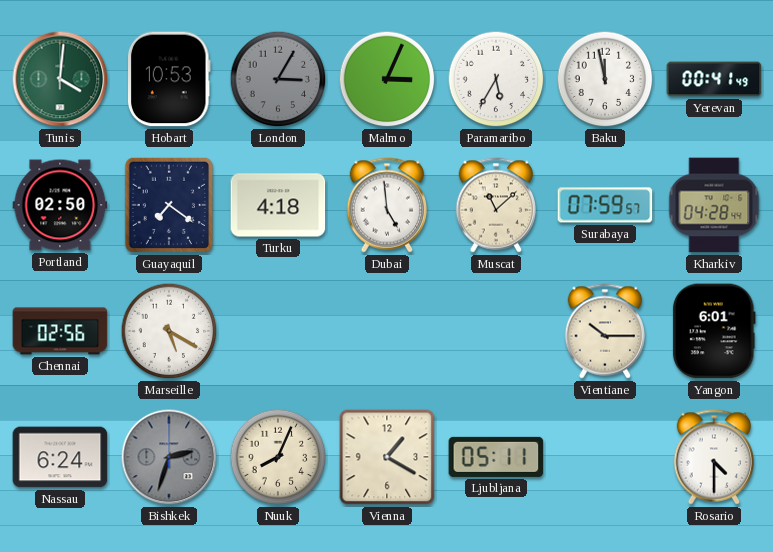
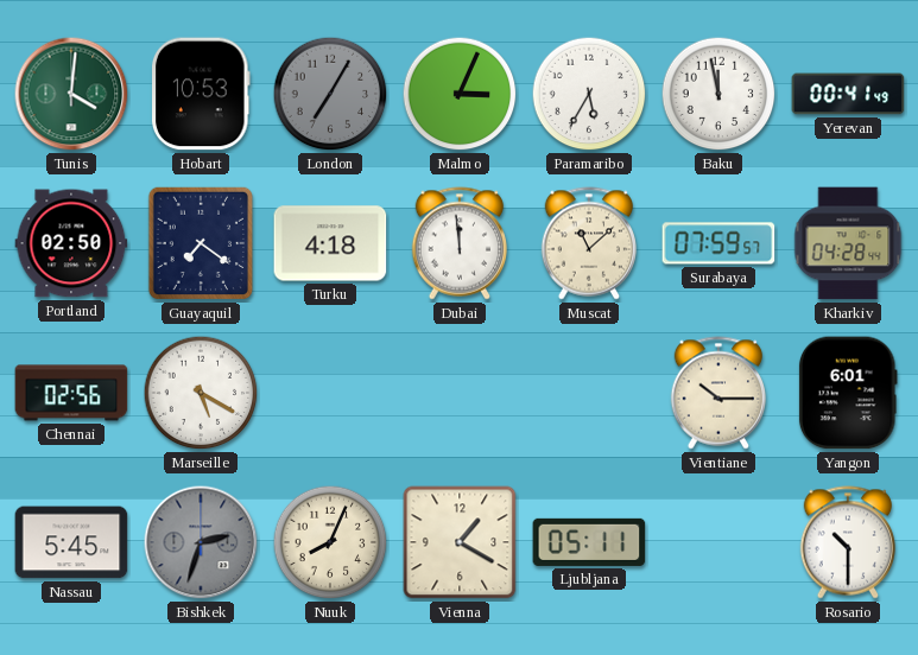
London: 3:05 -> 7:05
Dubai: 4:59 -> 11:59
Nassau: 6:24 -> 5:45
Rosario: 4:30 -> 10:30
